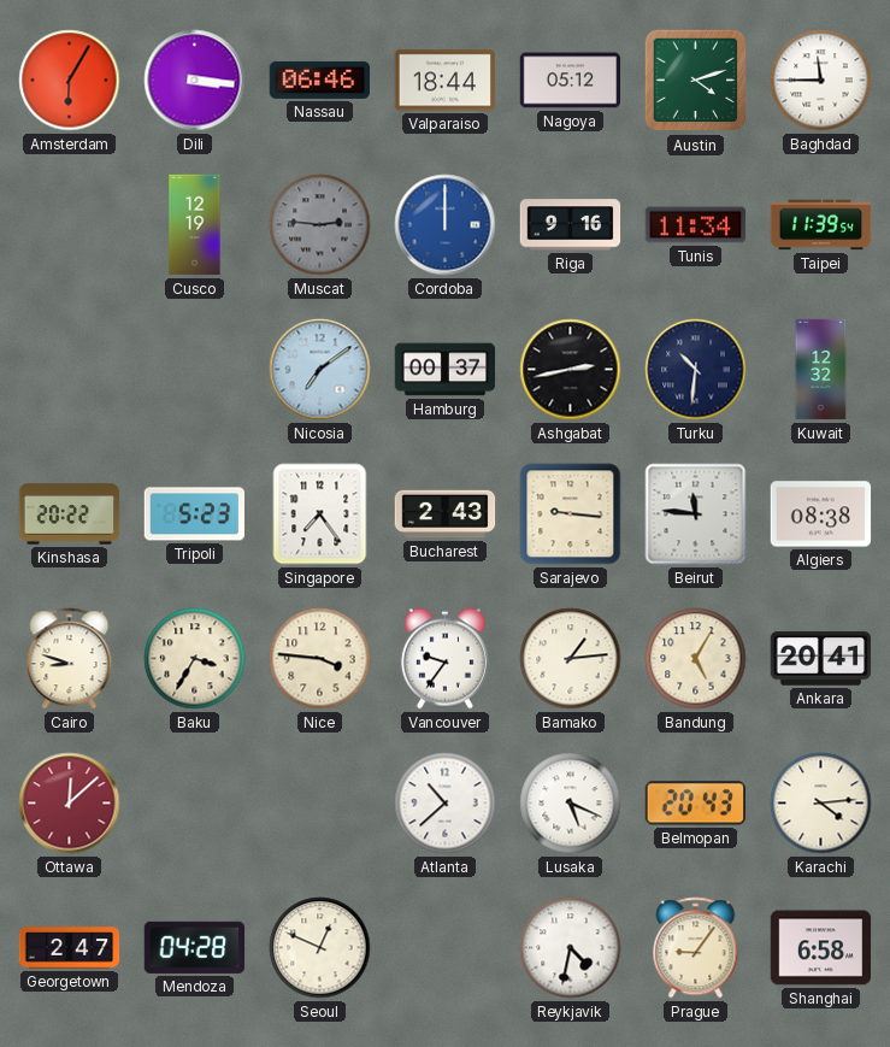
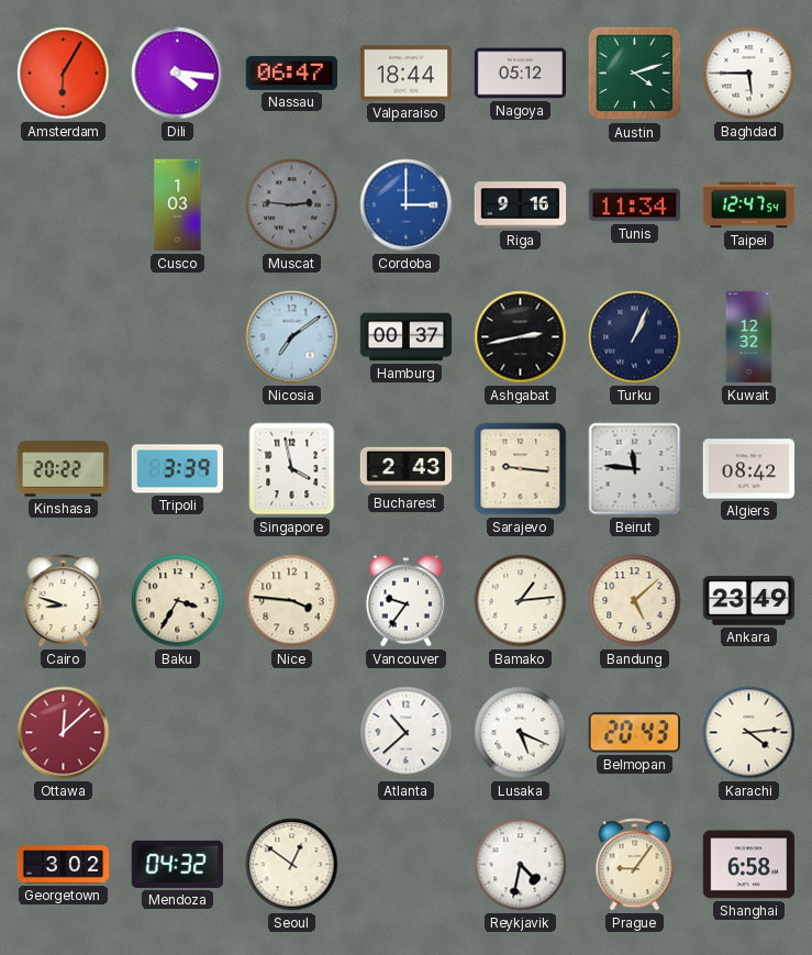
Dili: 3:16 -> 4:16
Nassau: 06:46 -> 06:47
Baghdad: 11:45 -> 5:45
Cusco: 12:19 -> 1:03
Cordoba: 12:00 -> 3:00
Taipei: 11:39 -> 12:47
Turku: 10:31 -> 1:04
Tripoli: 5:23 -> 3:39
Singapore: 7:24 -> 3:58
Algiers: 08:38 -> 08:42
Bandung: 5:05 -> 5:08
Ankara: 20:41 -> 23:49
Georgetown: 2:47 -> 3:02
Mendoza: 04:28 -> 04:32
Seoul: 12:49 -> 12:51
